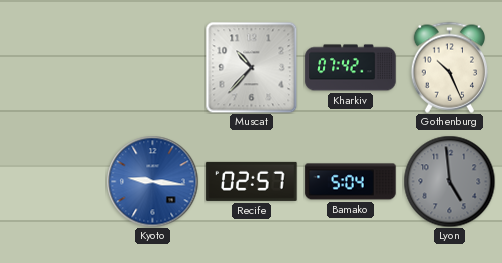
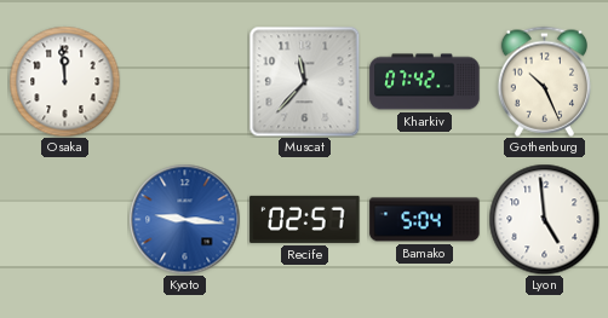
Osaka: none -> 11:59
Muscat: 10:37 -> 11:37
Lyon dial: grey -> white
